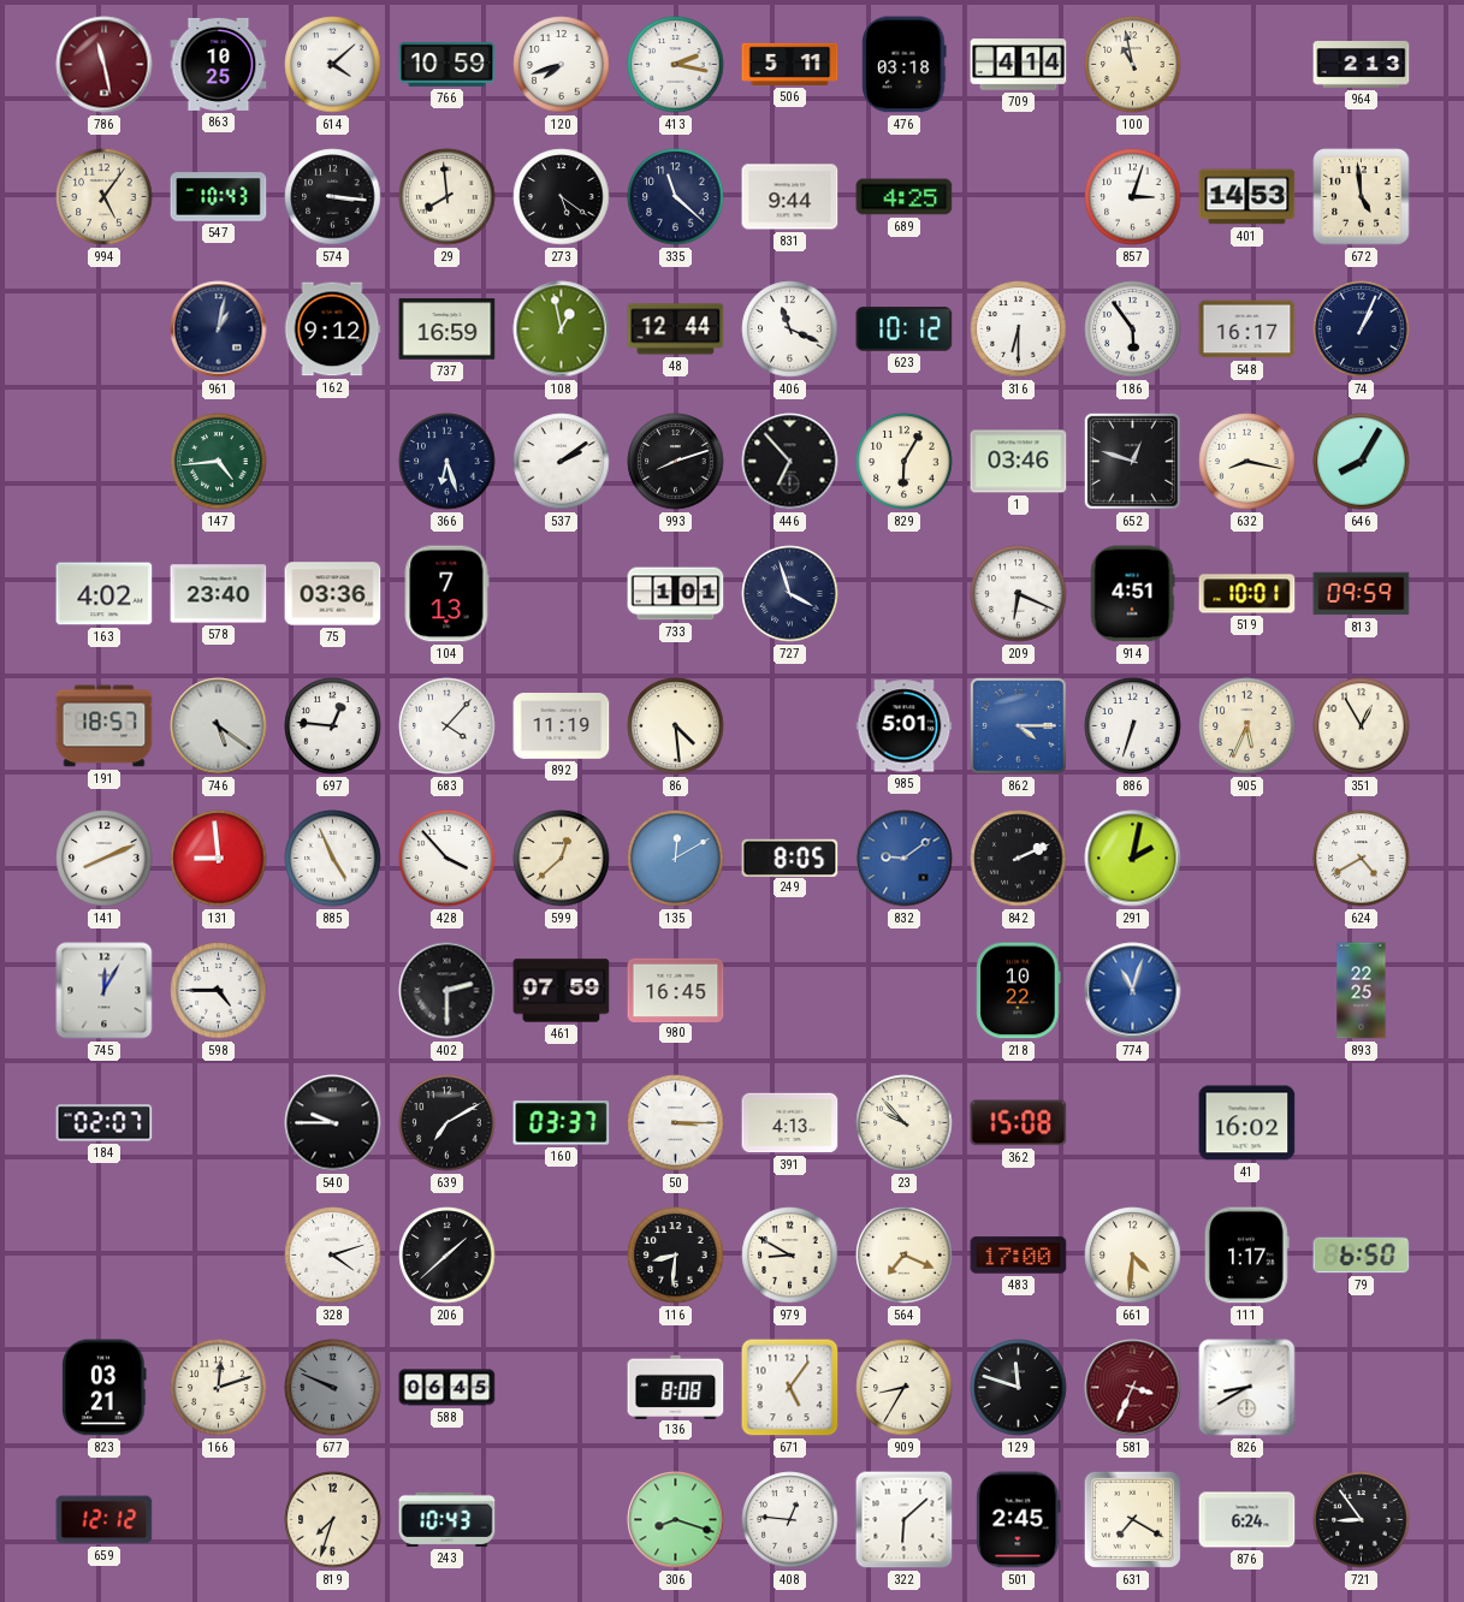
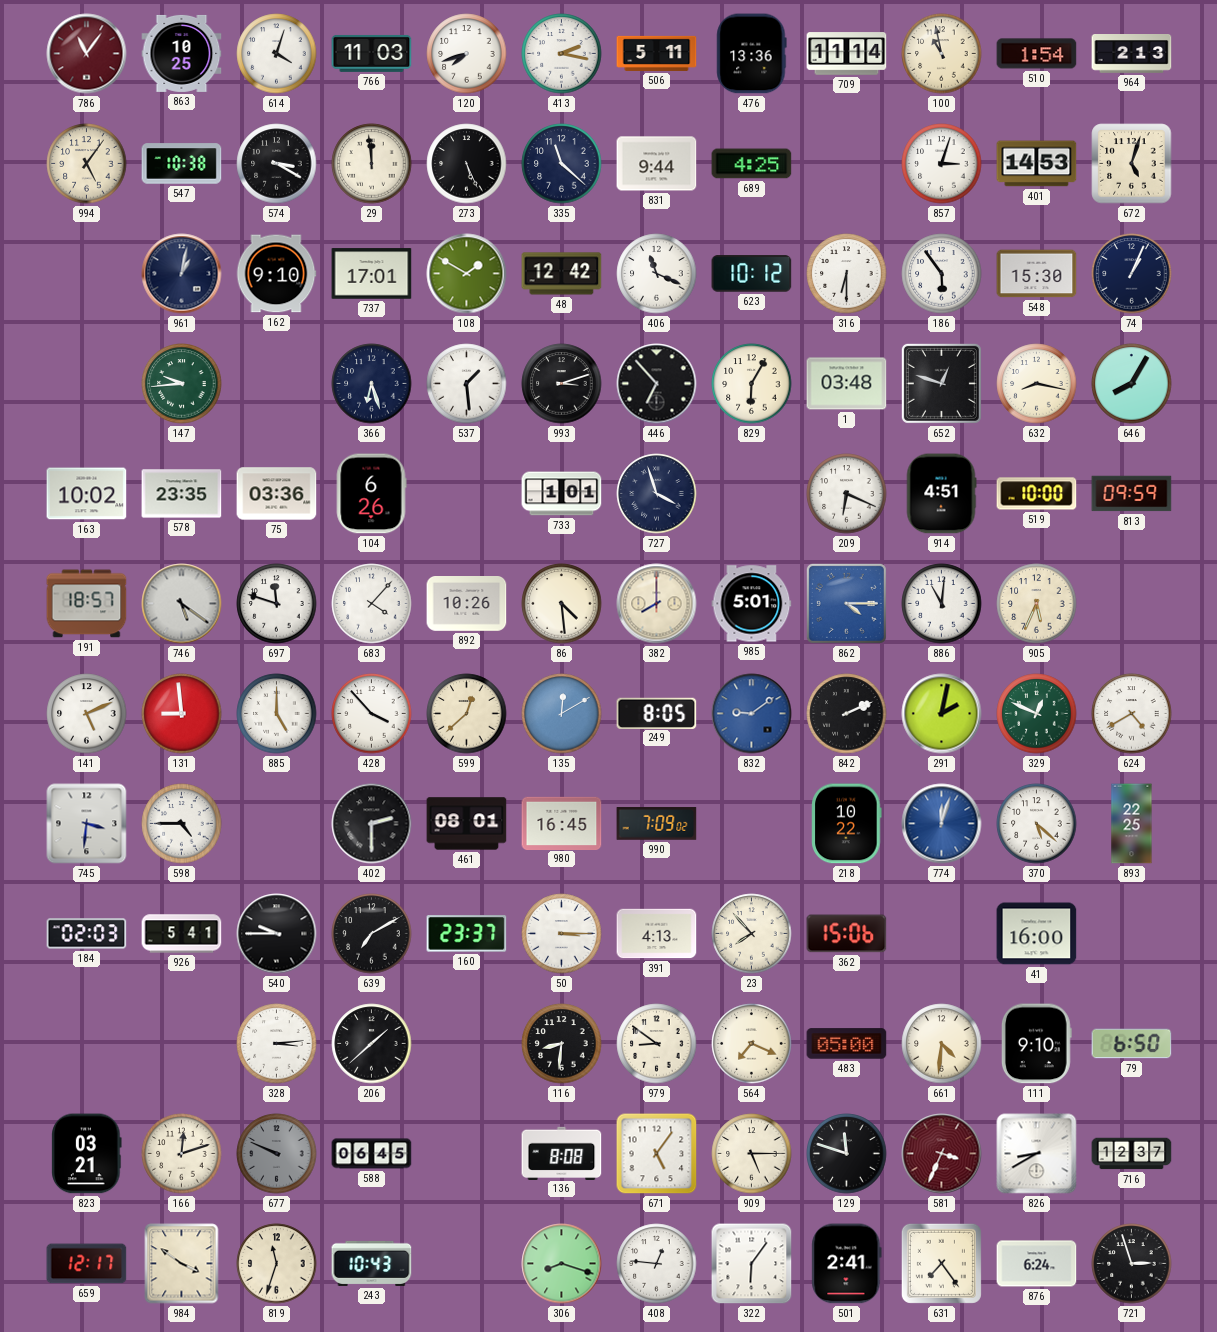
786: 11:28 -> 11:06
614: 4:08 -> 4:03
766: 10:59 -> 11:03
476: 03:18 -> 13:36
709: 4:14 -> 11:14
510: none -> 1:54
547: 10:43 -> 10:38
574: 3:16 -> 3:20
29: 7:59 -> 11:59
273: 5:21 -> 5:26
672: 4:59 -> 5:03
162: 9:12 -> 9:10
737: 16:59 -> 17:01
108: 12:58 -> 1:50
48: 12:44 -> 12:42
548: 16:17 -> 15:30
147: 4:44 -> 9:44
537: 2:09 -> 1:29
993: 8:12 -> 3:12
1: 03:46 -> 03:48
163: 4:02 -> 10:02
578: 23:40 -> 23:35
104: 7:13 -> 6:26
519: 10:01 -> 10:00
697: 12:46 -> 11:48
892: 11:19 -> 10:26
382: none -> 8:00
886: 6:33 -> 11:01
351: 12:55 -> none
141: 8:11 -> 5:11
885: 4:56 -> 5:00
329: none -> 12:49
745: 12:05 -> 3:31
461: 07:59 -> 08:01
990: none -> 7:09
774: 11:03 -> 12:03
370: none -> 5:22
184: 02:07 -> 02:03
926: none -> 5:41
160: 03:37 -> 23:37
23: 9:53 -> 7:53
362: 15:08 -> 15:06
41: 16:02 -> 16:00
328: 4:12 -> 3:14
979: 8:50 -> 8:51
483: 17:00 -> 05:00
111: 1:17 -> 9:10
909: 8:35 -> 5:15
716: none -> 12:37
659: 12:12 -> 12:17
984: none -> 3:51
819: 7:33 -> 11:33
322: 6:08 -> 6:06
501: 2:45 -> 2:41
631: 7:20 -> 7:24
721: 8:54 -> 2:57
